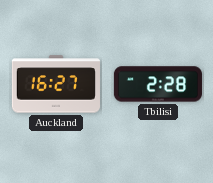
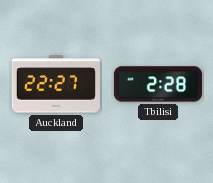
Auckland: 16:27 -> 22:27
